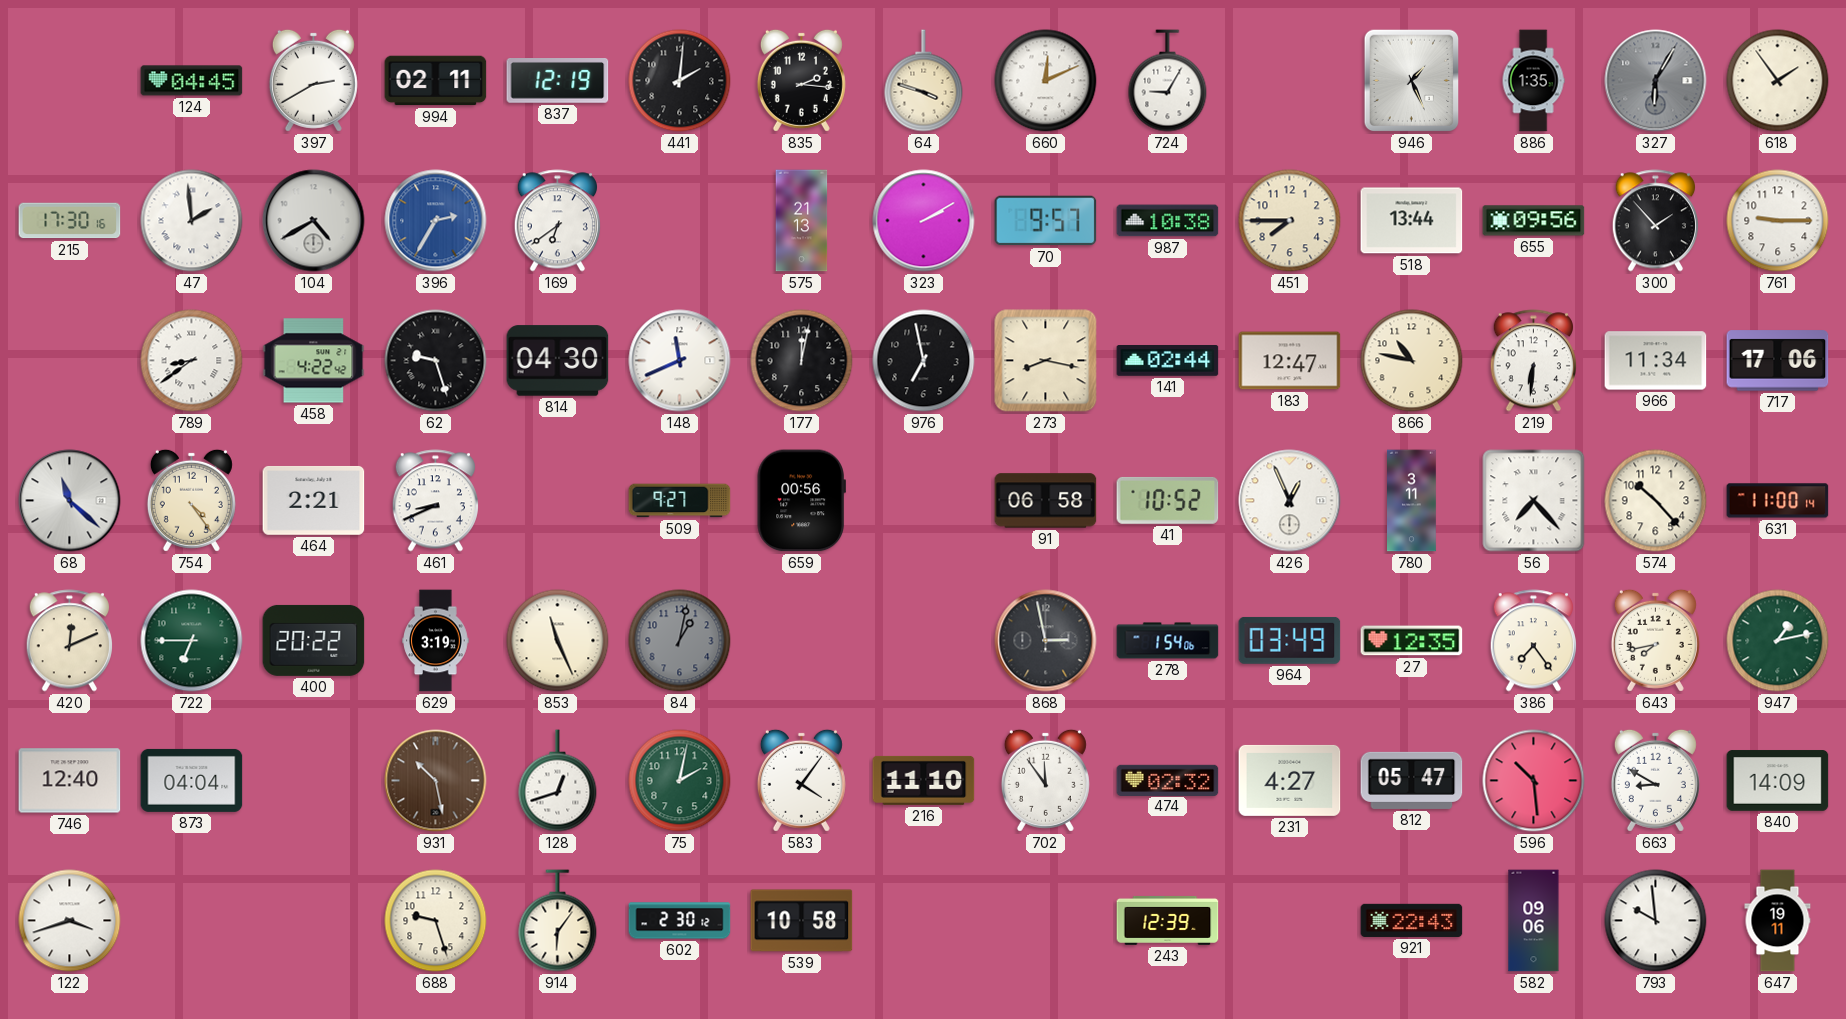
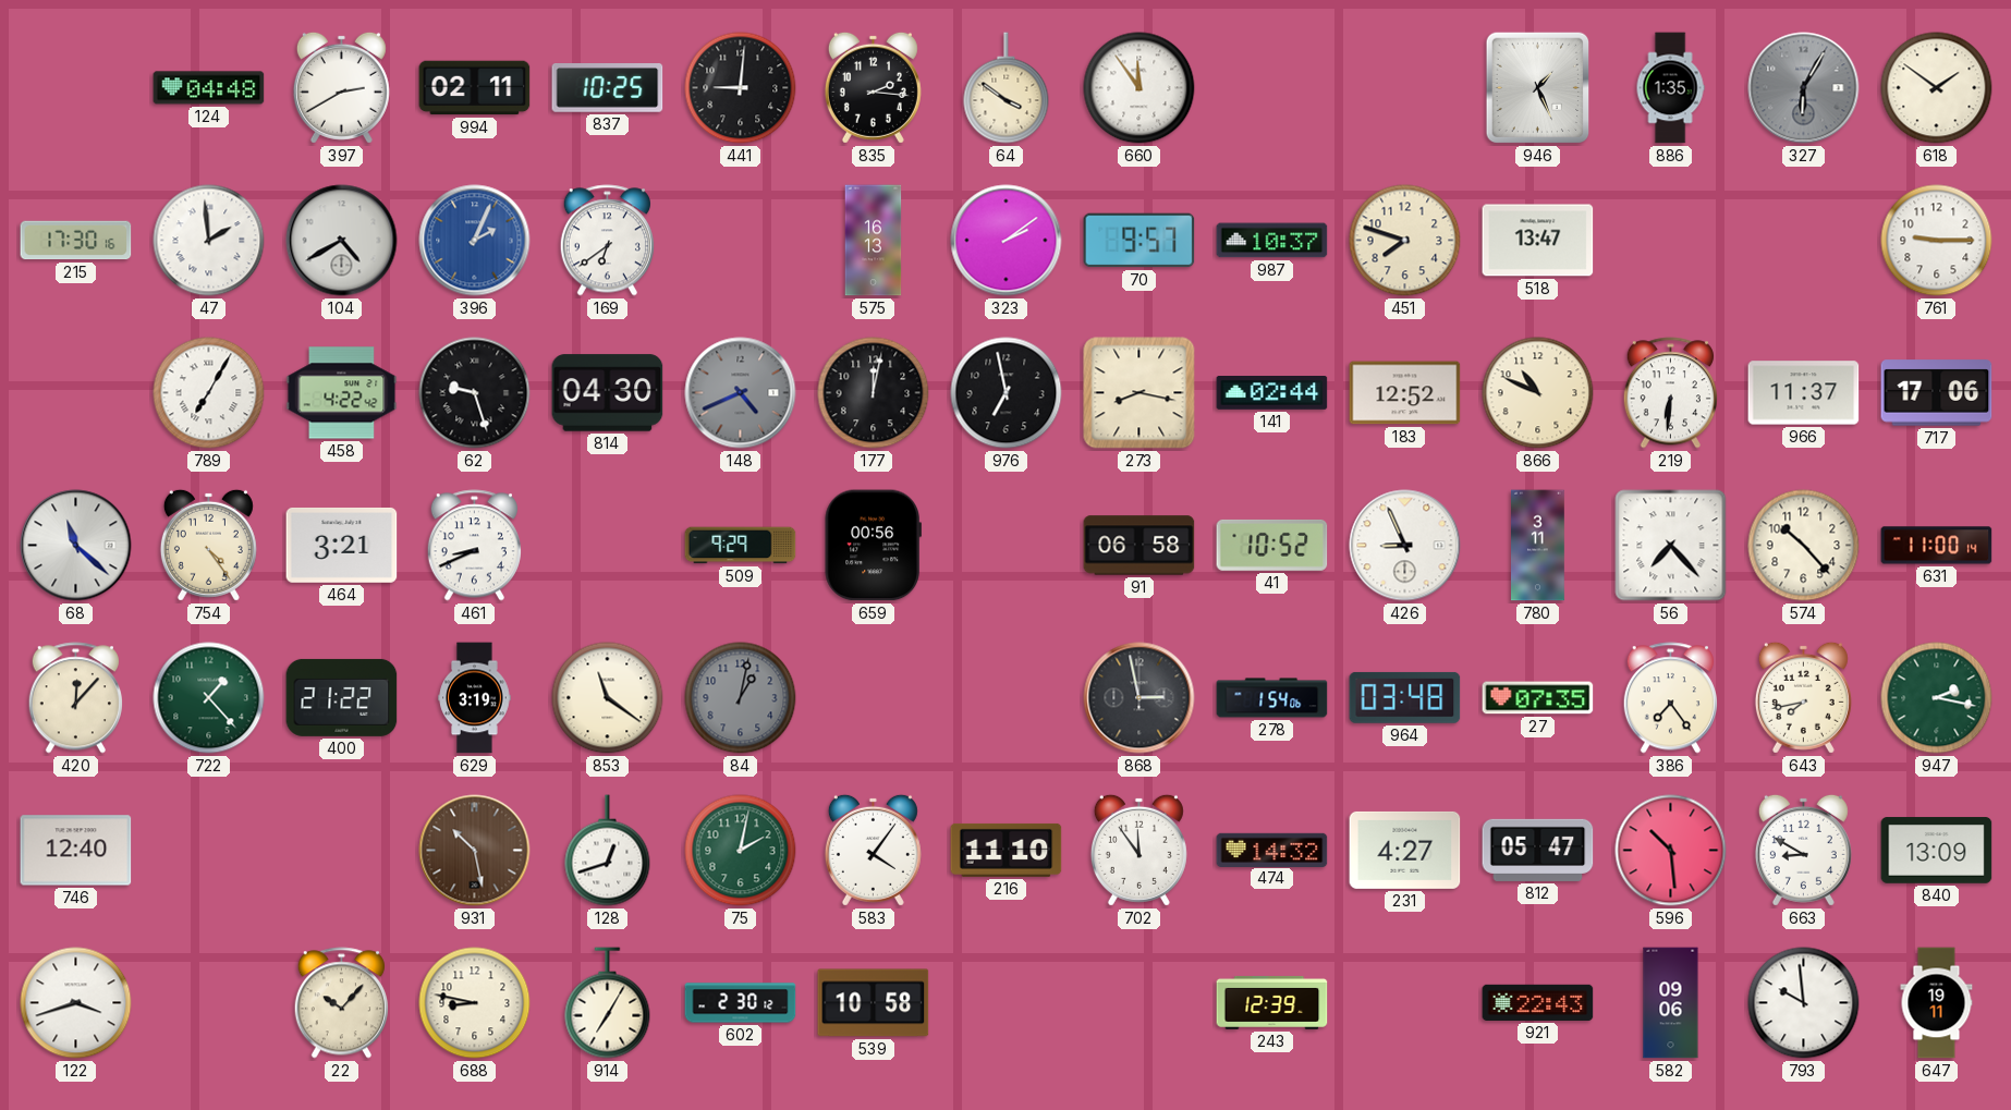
124: 04:45 -> 04:48
837: 12:19 -> 10:25
441: 2:01 -> 9:01
64: 3:48 -> 3:51
660: 12:11 -> 11:54
724: 9:05 -> none
618: 1:54 -> 1:51
396: 2:35 -> 2:04
575: 21:13 -> 16:13
323: 2:10 -> 2:09
987: 10:38 -> 10:37
451: 7:45 -> 7:48
518: 13:44 -> 13:47
655: 09:56 -> none
300: 1:53 -> none
789: 8:39 -> 7:05
148: 11:41 -> 4:41
148 dial: white -> grey
183: 12:47 -> 12:52
866: 10:47 -> 10:49
966: 11:34 -> 11:37
464: 2:21 -> 3:21
509: 9:27 -> 9:29
426: 12:56 -> 8:56
420: 12:11 -> 12:07
722: 6:45 -> 1:23
400: 20:22 -> 21:22
853: 11:26 -> 11:21
964: 03:49 -> 03:48
27: 12:35 -> 07:35
947: 1:13 -> 2:17
873: 04:04 -> none
474: 02:32 -> 14:32
840: 14:09 -> 13:09
22: none -> 10:07
688: 9:27 -> 8:47
914: 6:06 -> 7:05
